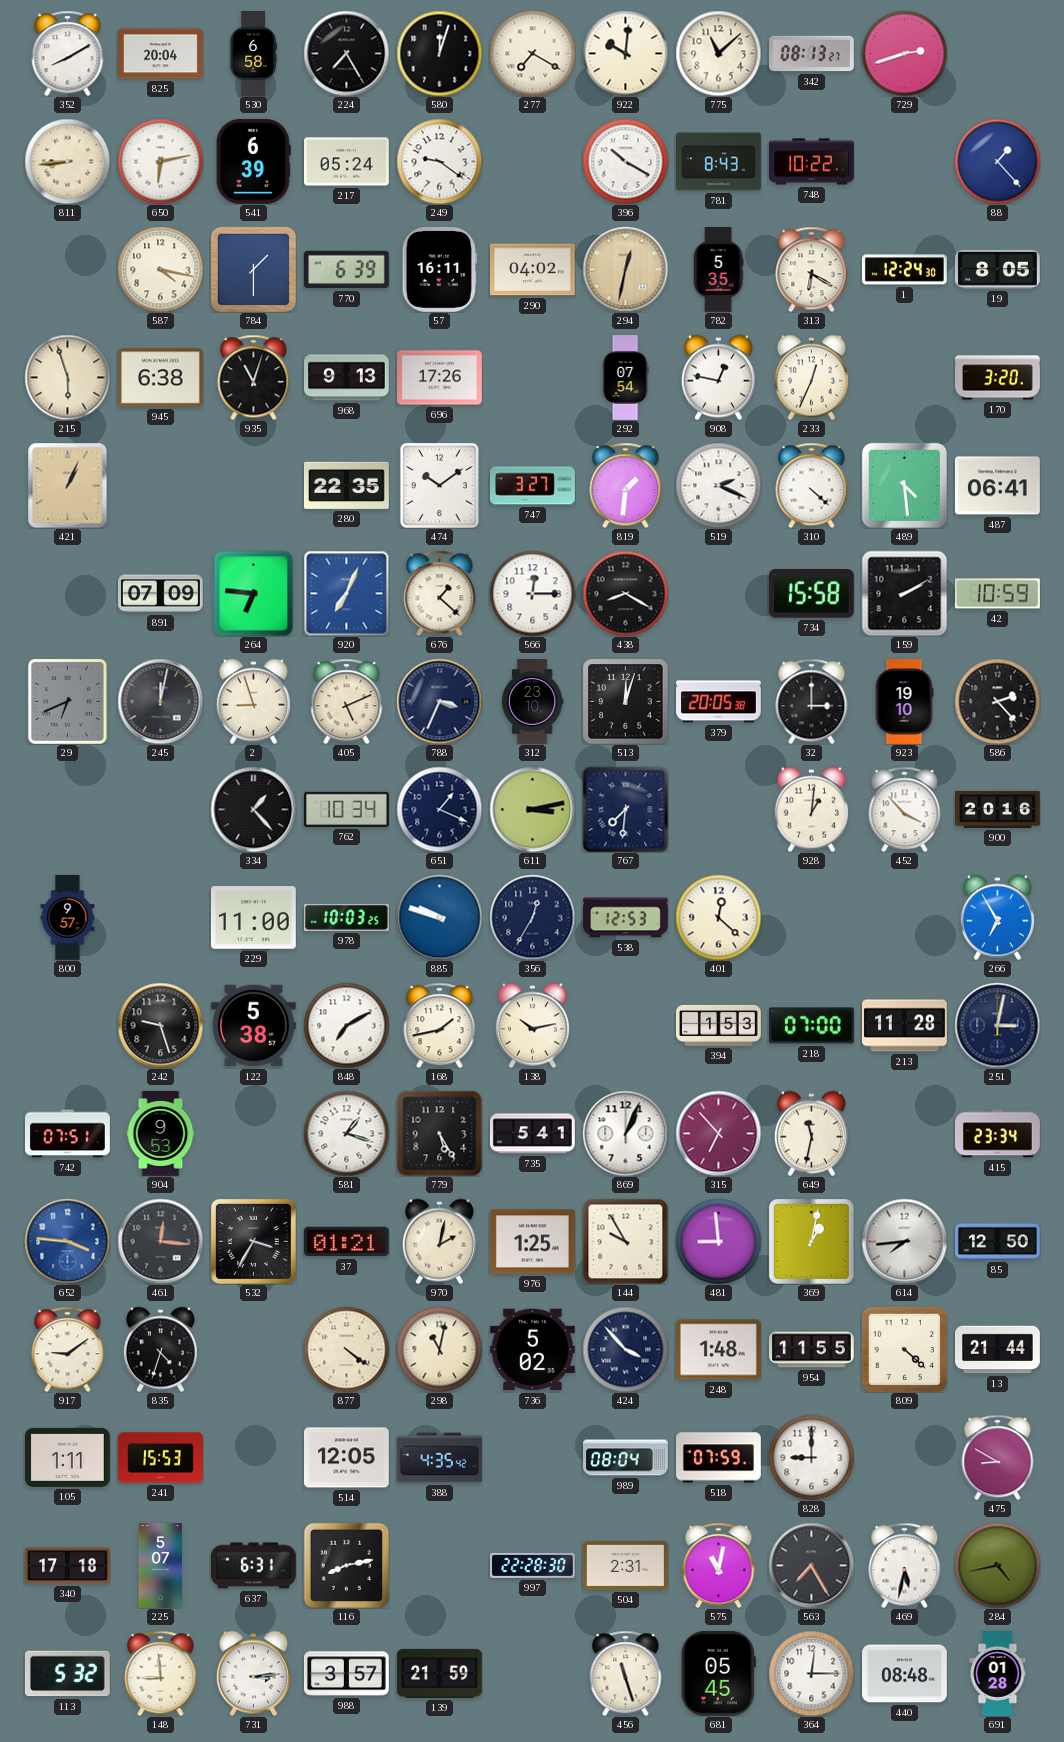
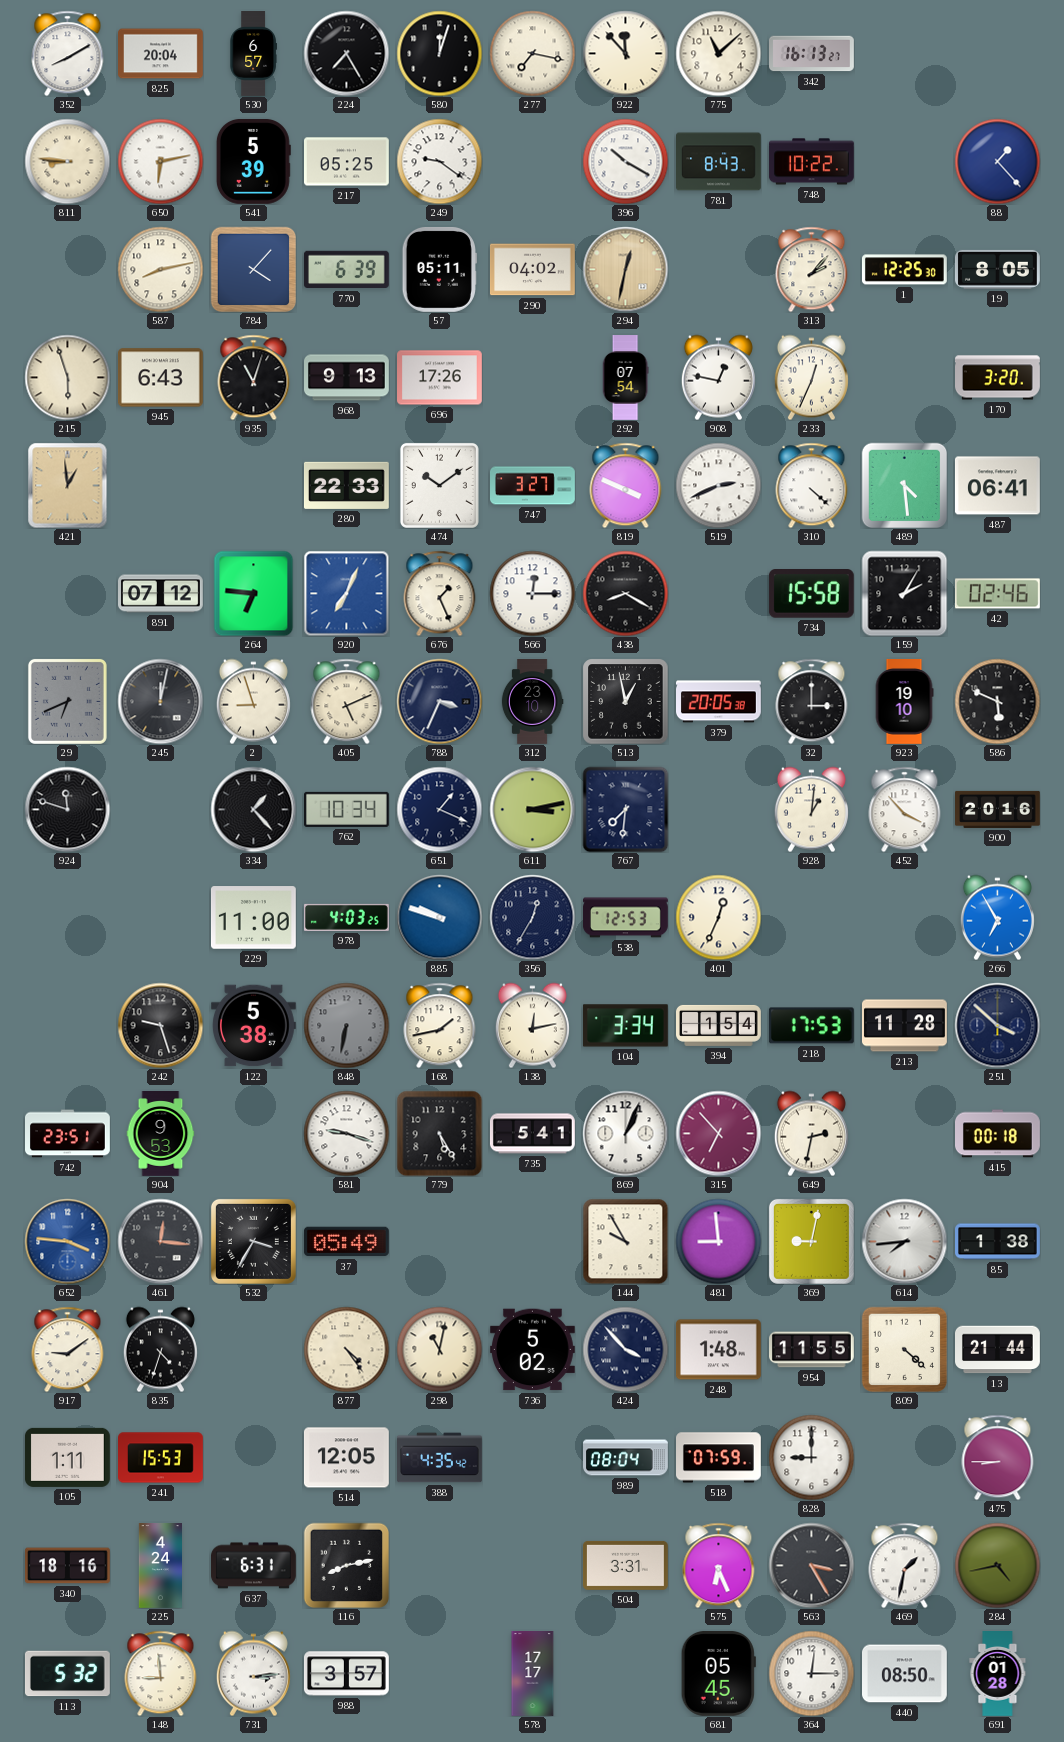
530: 6:58 -> 6:57
277: 7:20 -> 7:17
922: 10:01 -> 11:53
342: 08:13 -> 16:13
729: 2:42 -> none
811: 8:44 -> 8:46
541: 6:39 -> 5:39
217: 05:24 -> 05:25
587: 4:17 -> 8:13
784: 1:30 -> 4:07
57: 16:11 -> 05:11
782: 5:35 -> none
313: 6:20 -> 2:07
1: 12:24 -> 12:25
945: 6:38 -> 6:43
421: 1:04 -> 12:59
280: 22:35 -> 22:33
819: 1:31 -> 3:49
519: 2:19 -> 2:41
891: 07:09 -> 07:12
676: 1:22 -> 1:26
159: 2:10 -> 2:05
42: 10:59 -> 02:46
513: 12:03 -> 12:58
586: 2:23 -> 5:49
924: none -> 11:48
800: 9:57 -> none
978: 10:03 -> 4:03
401: 12:22 -> 12:34
848: 7:10 -> 6:32
848 dial: white -> grey
138: 10:13 -> 12:13
104: none -> 3:34
394: 1:53 -> 1:54
218: 07:00 -> 17:53
251: 3:02 -> 3:52
742: 07:51 -> 23:51
581: 1:18 -> 9:18
649: 11:32 -> 2:32
415: 23:34 -> 00:18
37: 01:21 -> 05:49
970: 2:02 -> none
976: 1:25 -> none
369: 1:02 -> 9:02
85: 12:50 -> 1:38
877: 4:21 -> 4:24
475: 8:50 -> 8:45
340: 17:18 -> 18:16
225: 5:07 -> 4:24
997: 22:28 -> none
504: 2:31 -> 3:31
575: 11:02 -> 6:26
563: 7:25 -> 3:25
469: 5:32 -> 1:32
139: 21:59 -> none
578: none -> 17:17
456: 11:27 -> none
440: 08:48 -> 08:50
